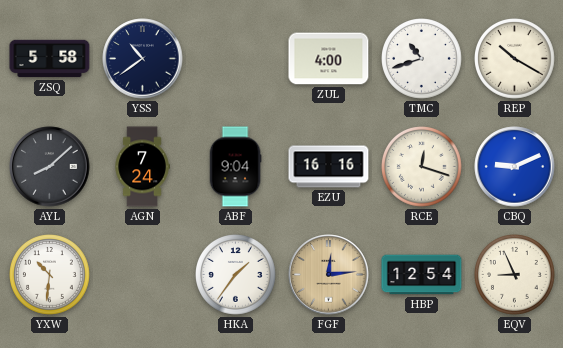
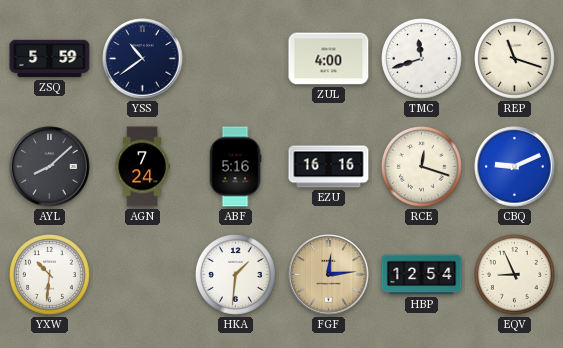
ZSQ: 5:58 -> 5:59
TMC: 10:42 -> 11:42
REP: 10:20 -> 11:18
ABF: 9:04 -> 5:16
HKA: 1:36 -> 1:31
